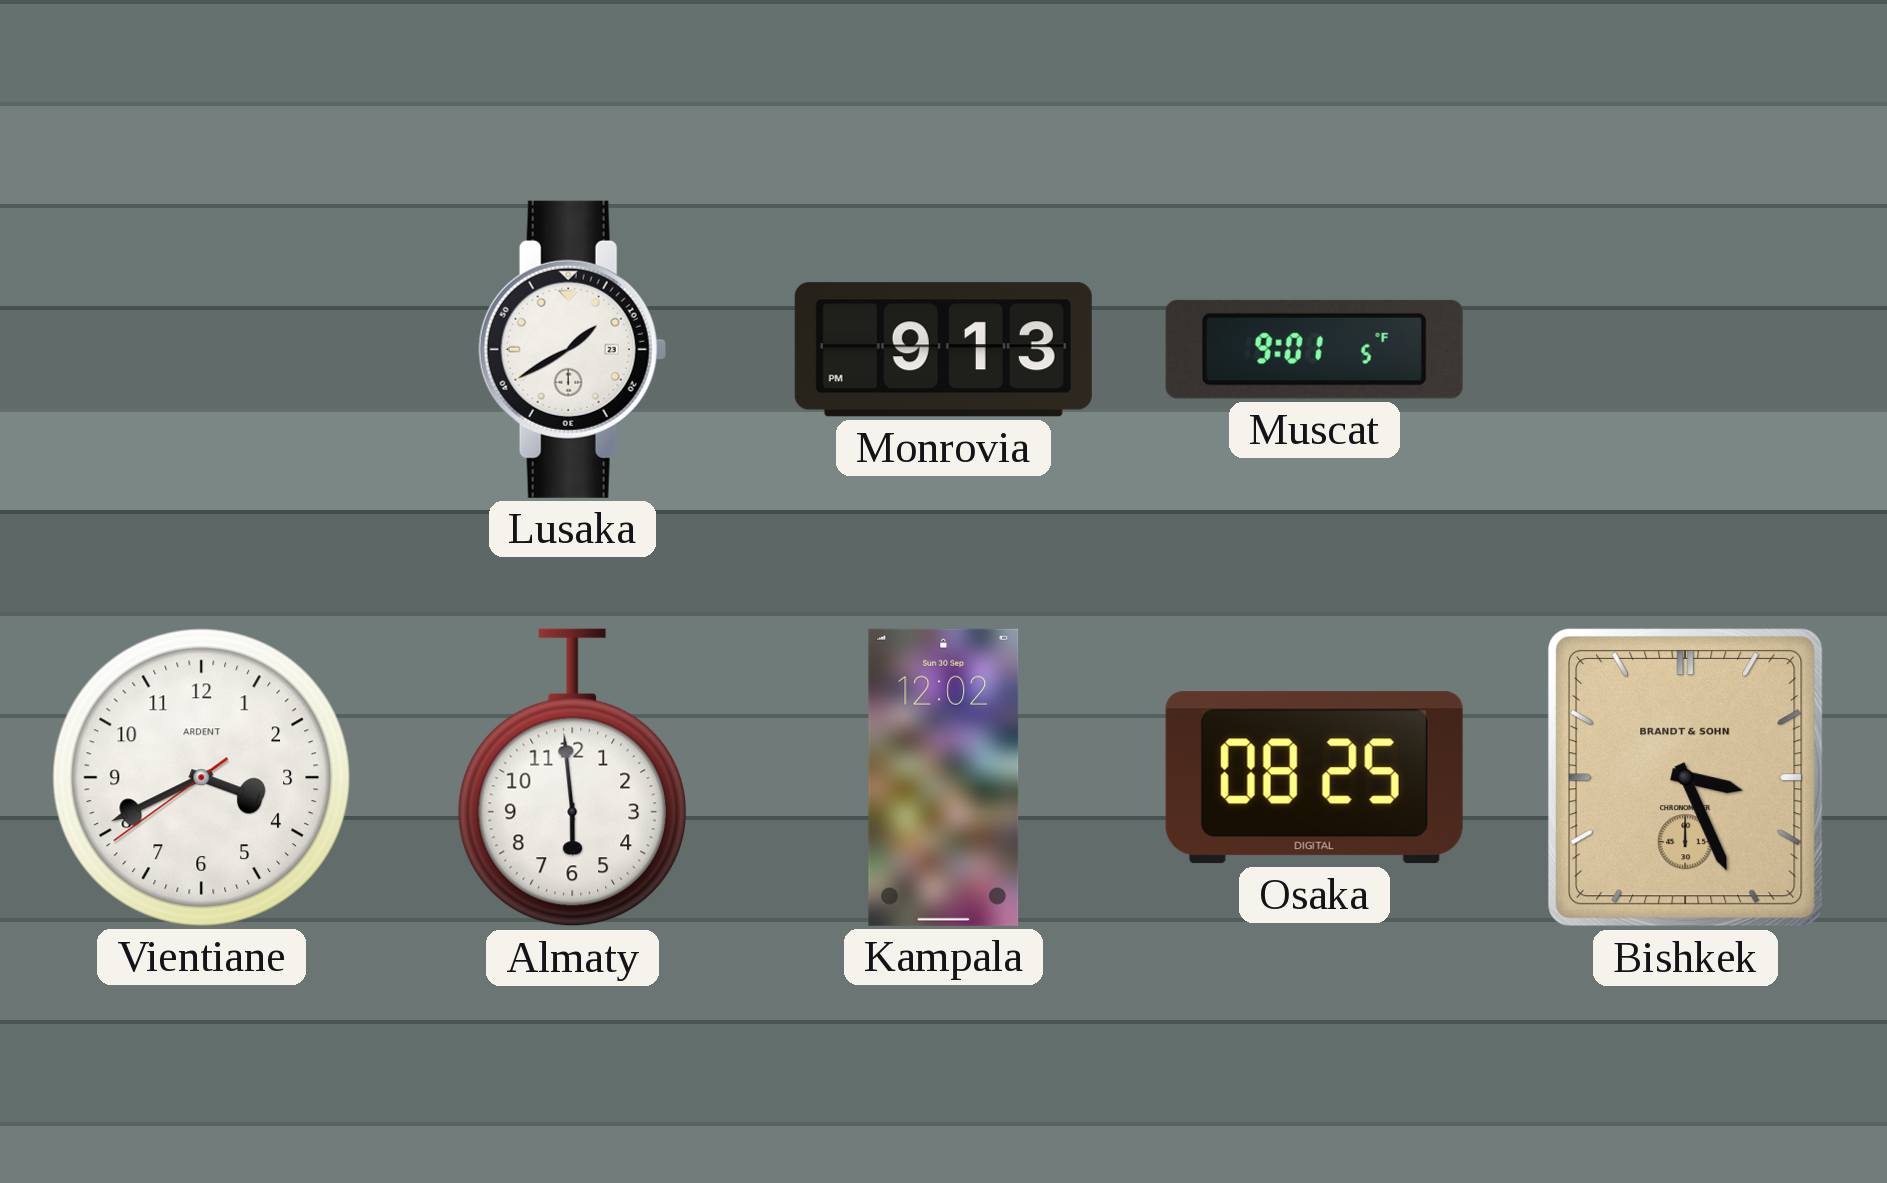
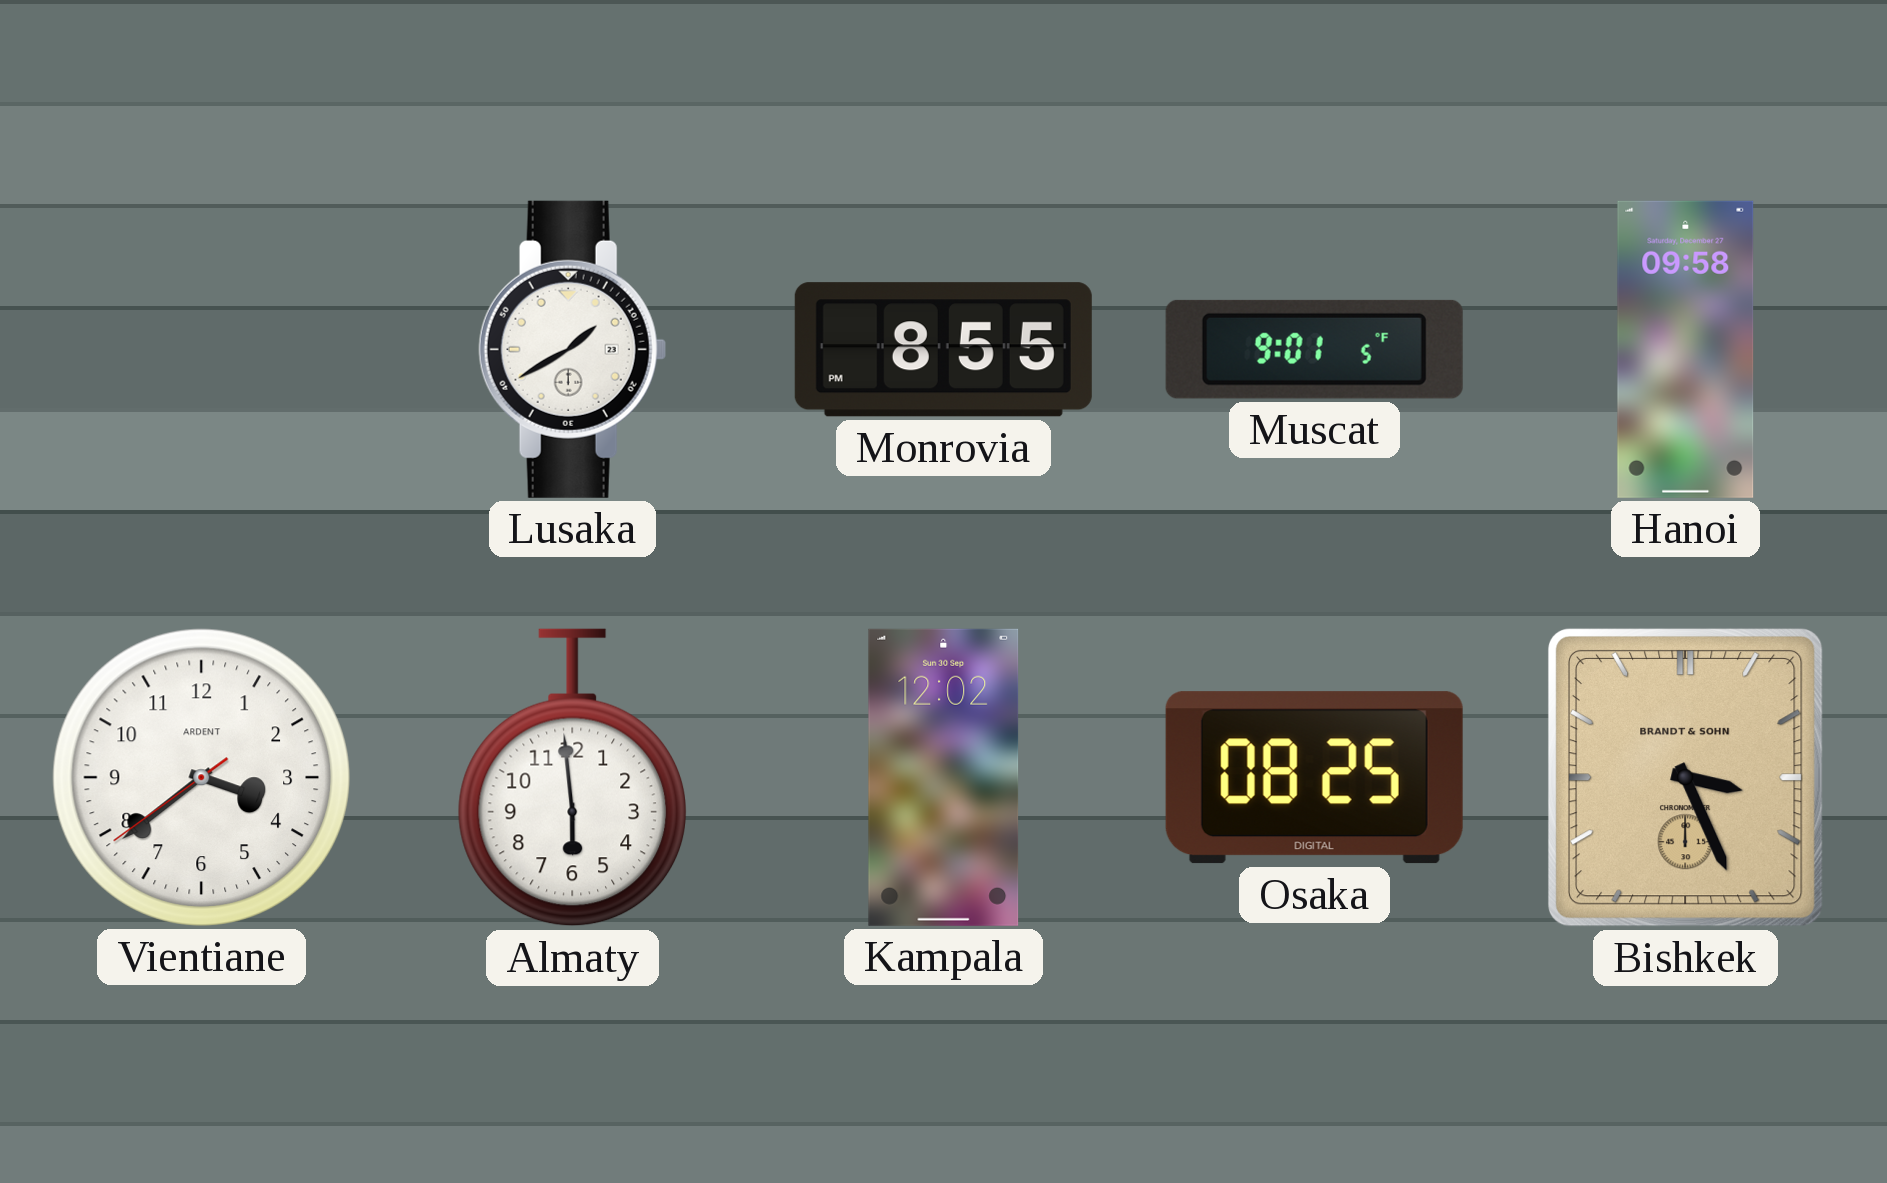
Monrovia: 9:13 -> 8:55
Hanoi: none -> 09:58
Vientiane: 3:40 -> 3:38
